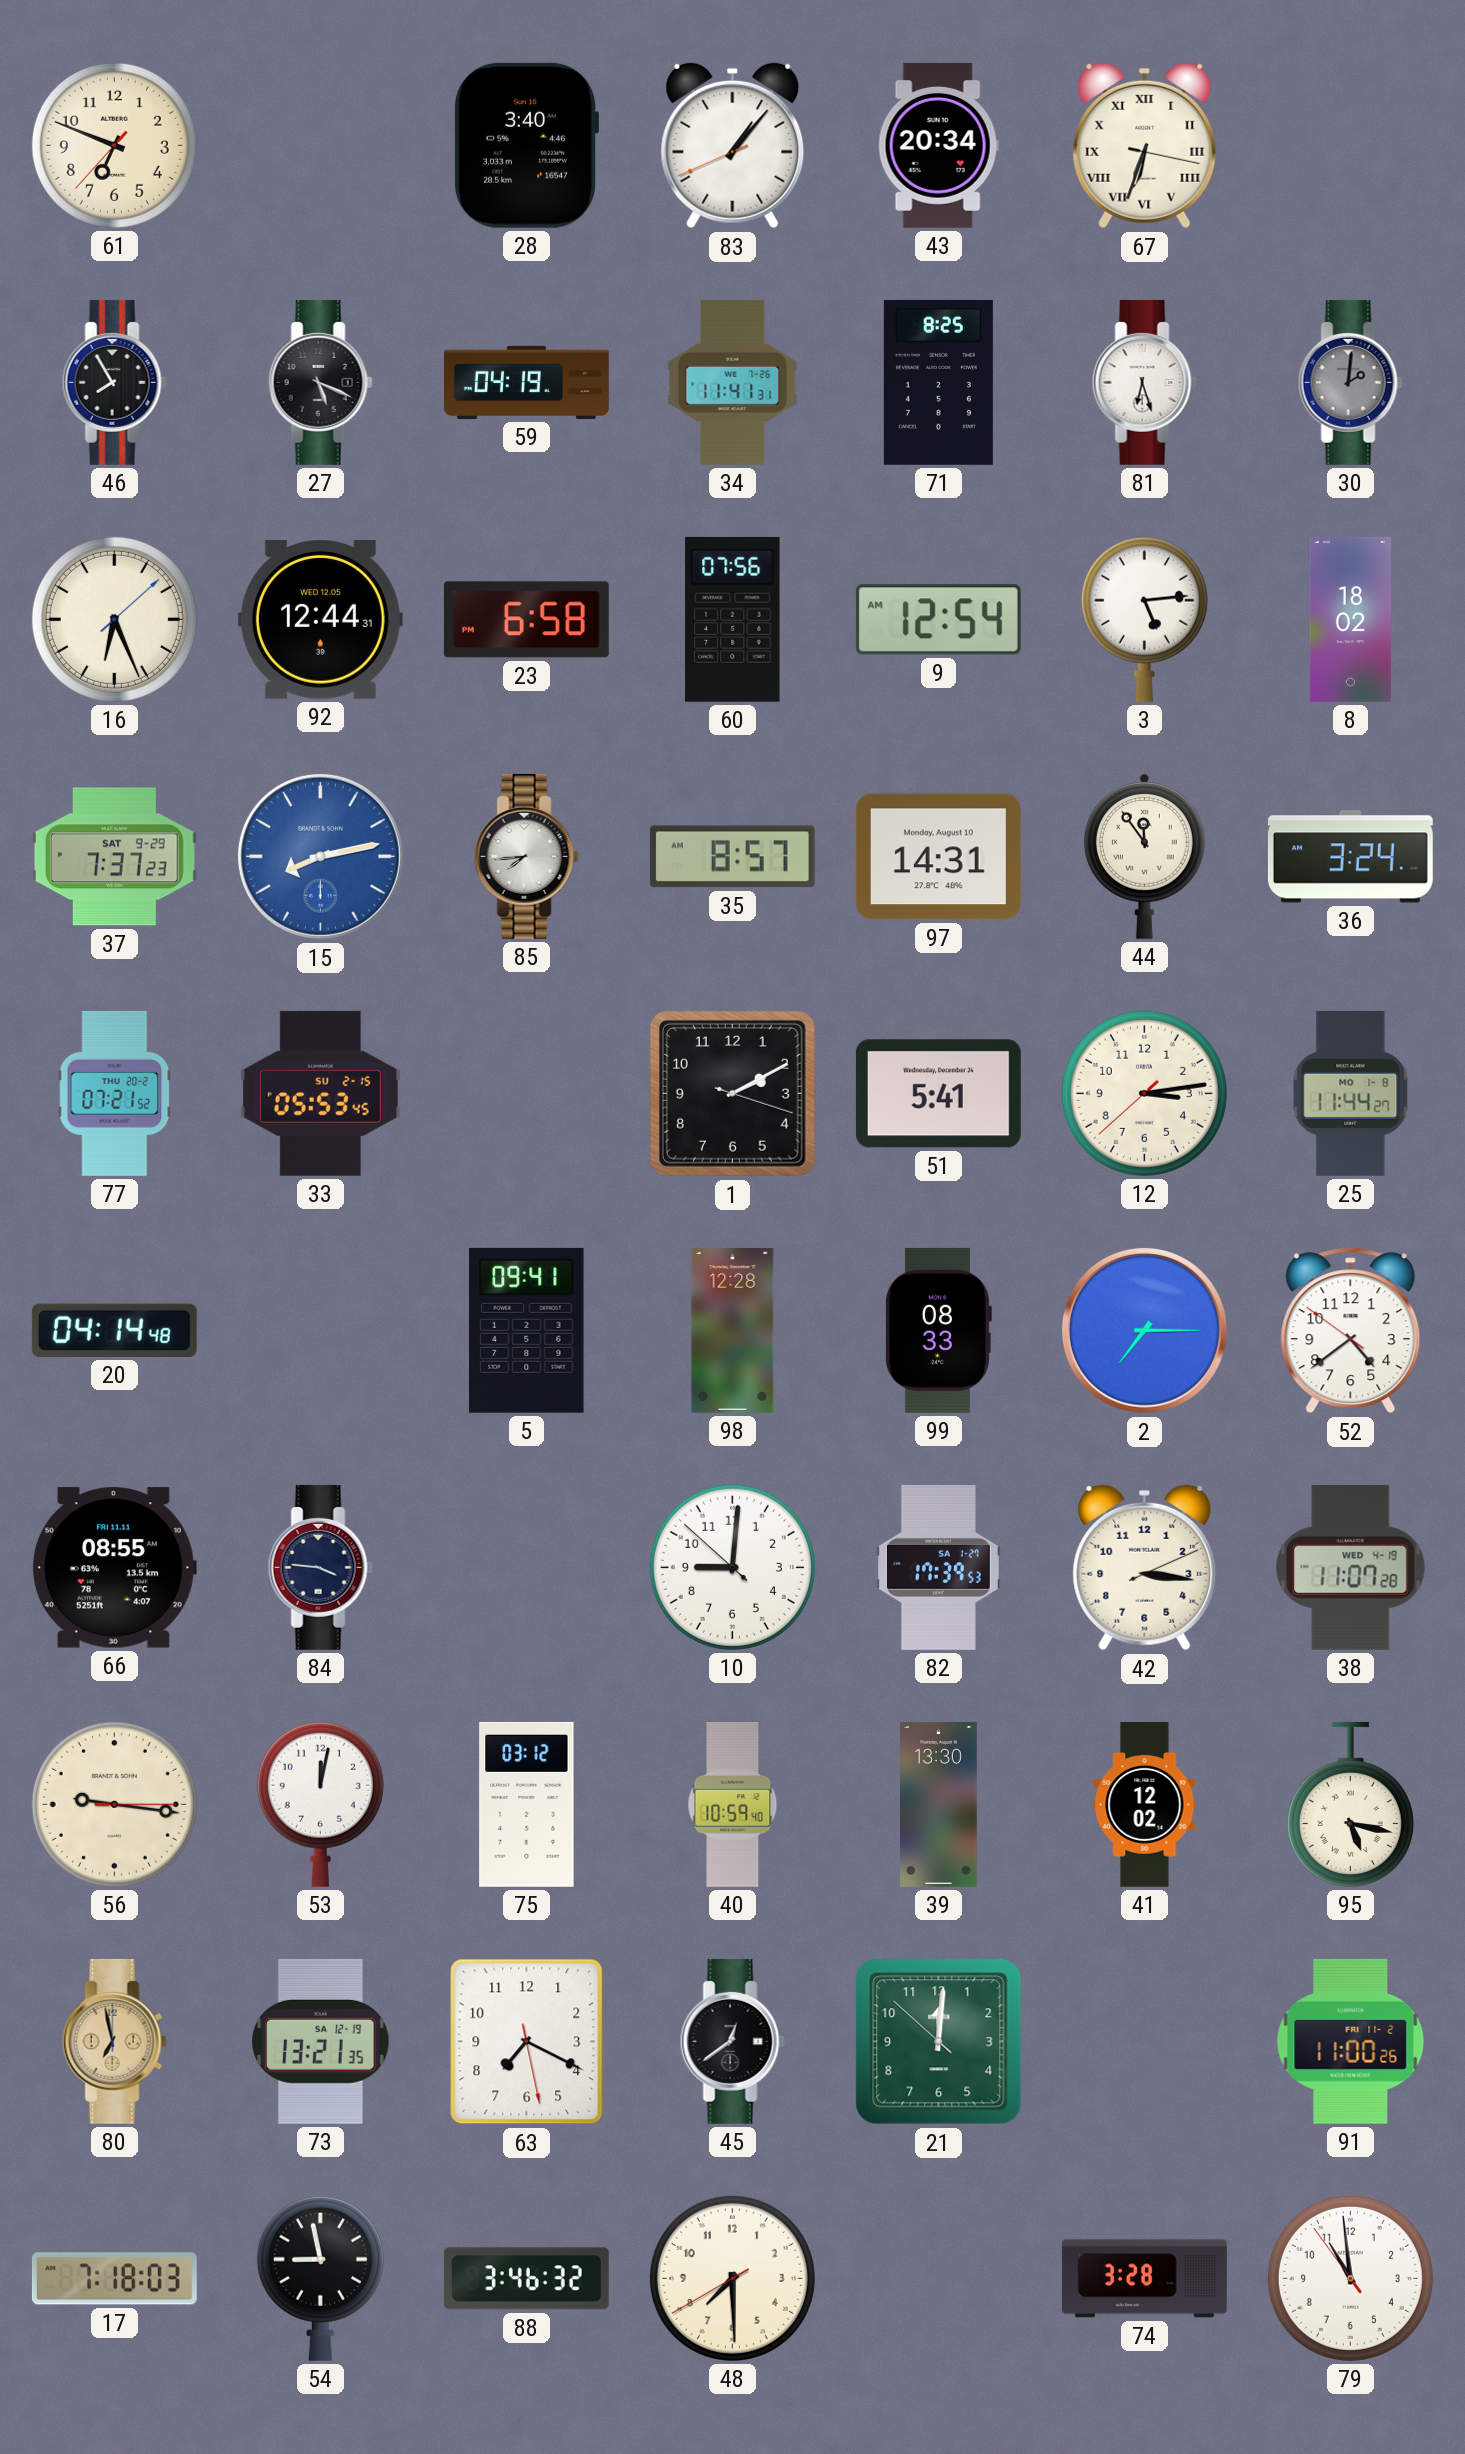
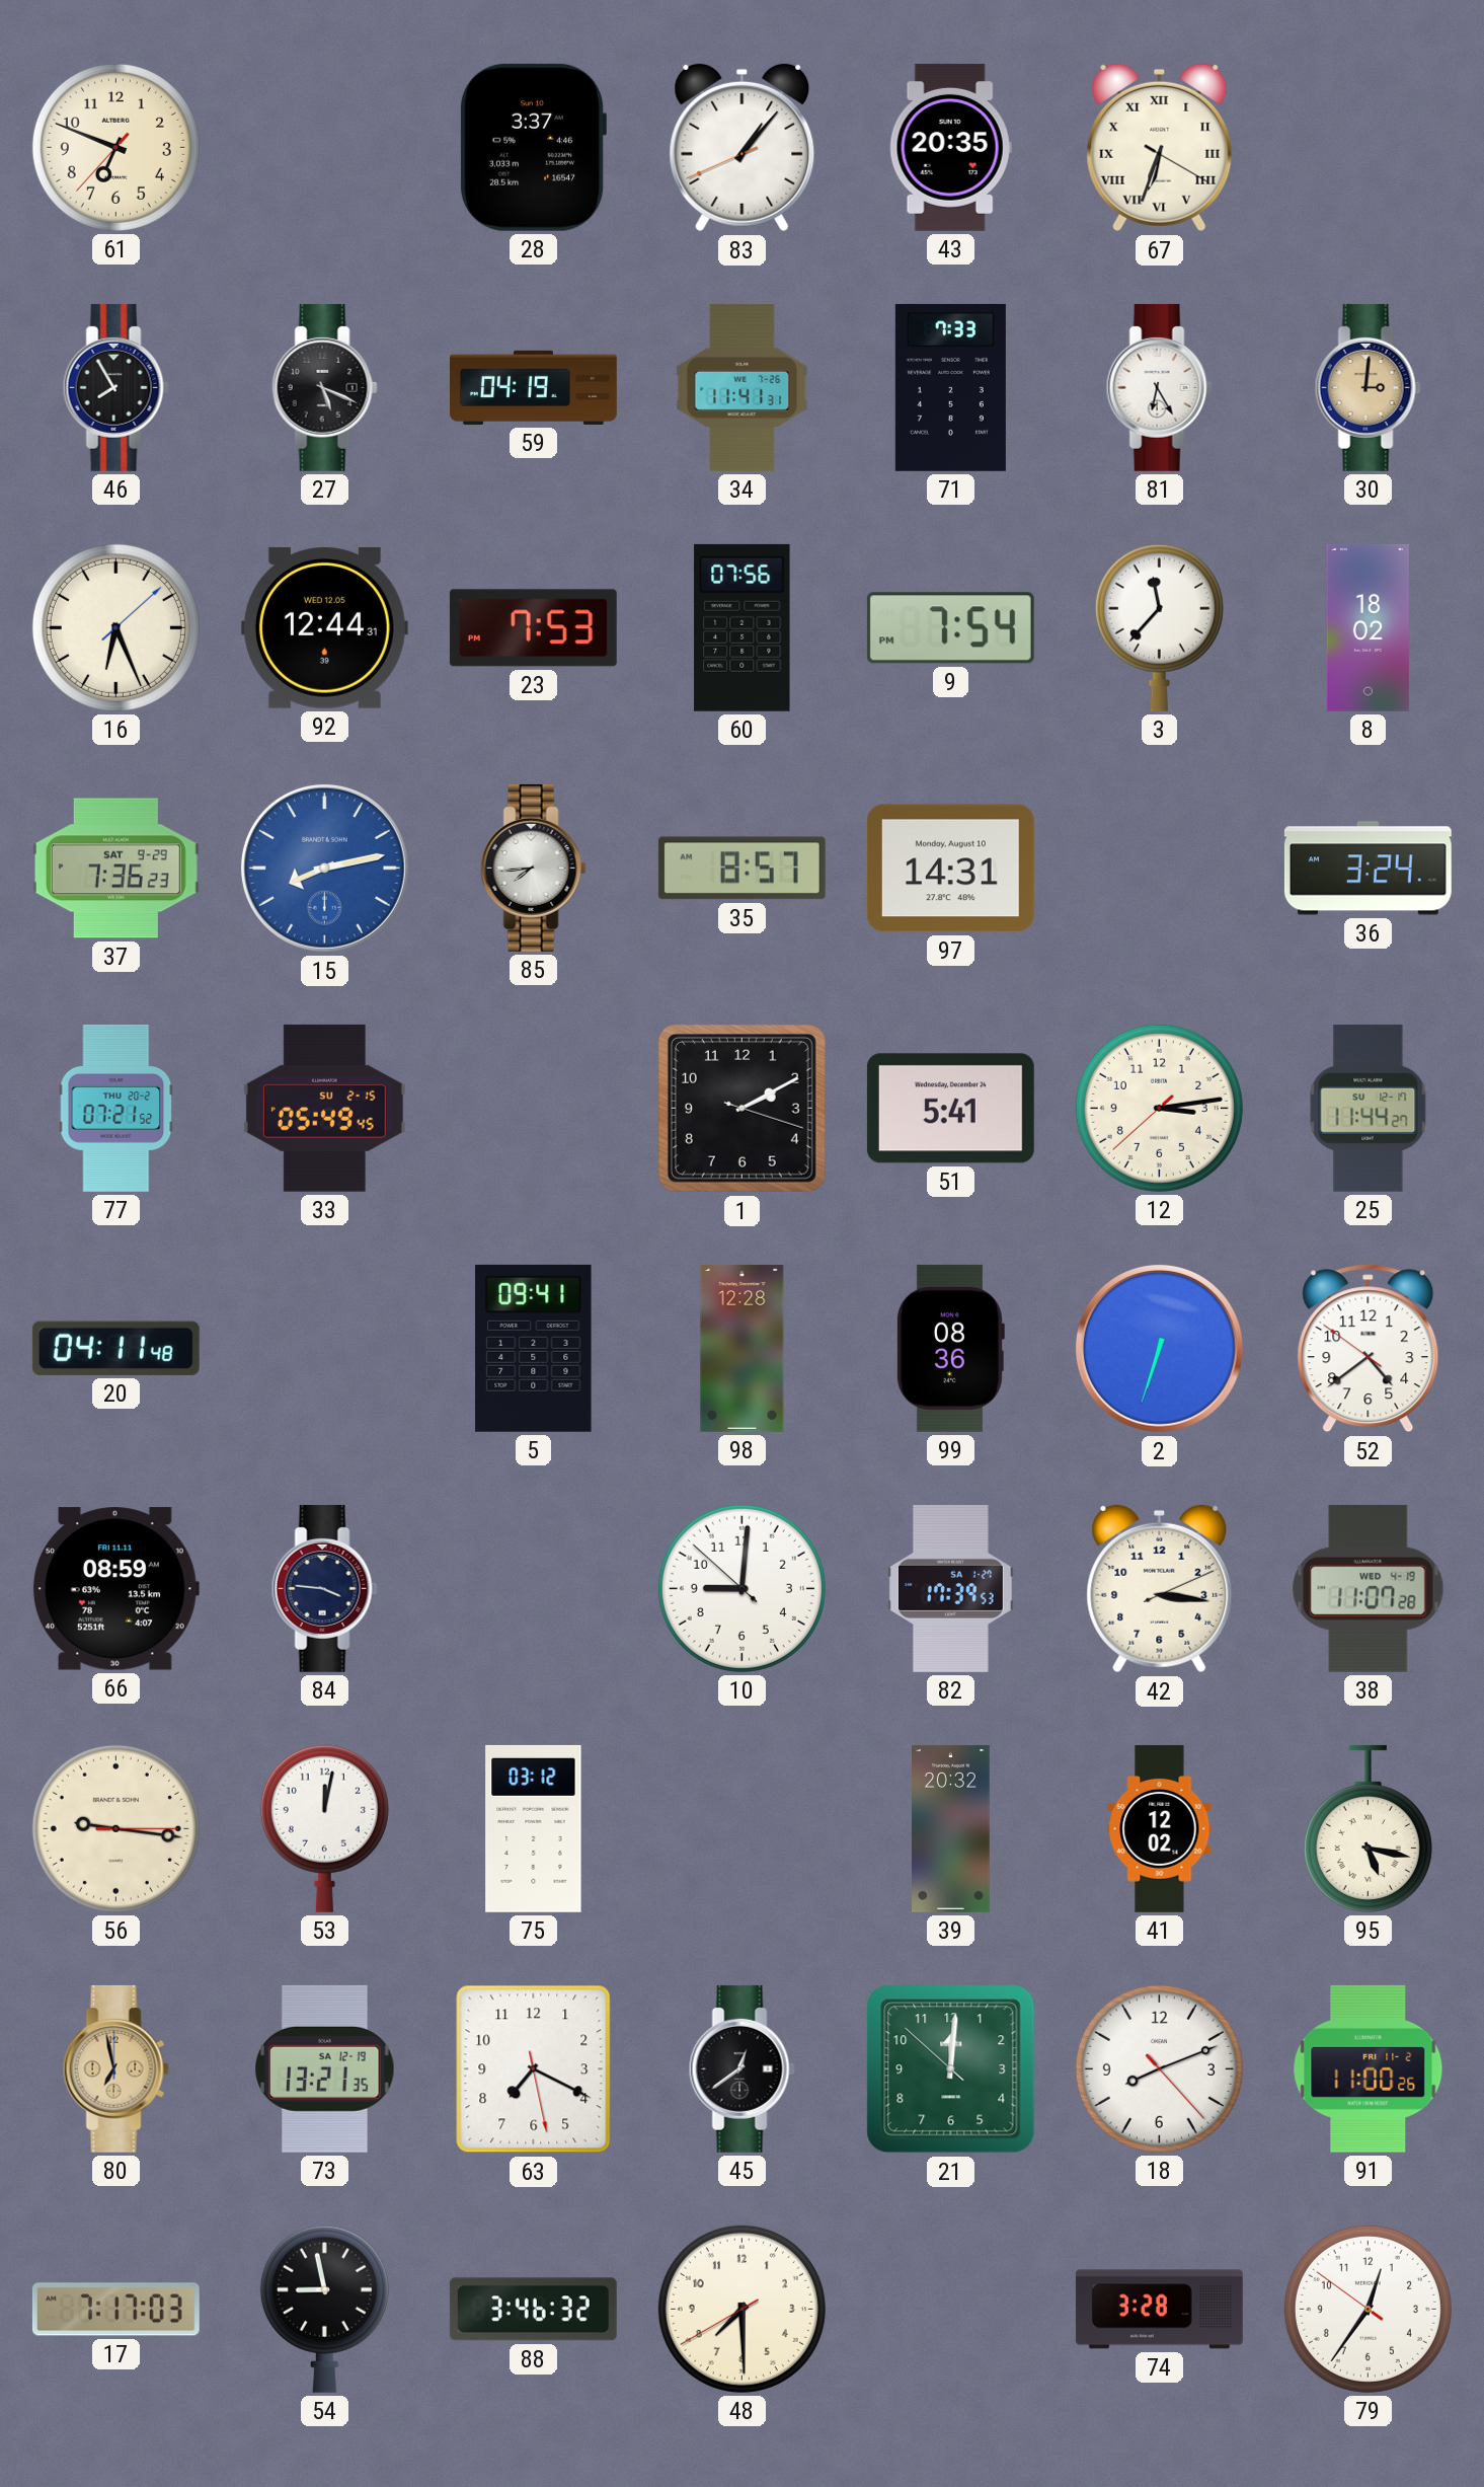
28: 3:40 -> 3:37
43: 20:34 -> 20:35
67: 6:33:17 -> 6:33:20
71: 8:25 -> 7:33
81: 6:27 -> 6:25
30: 2:01 -> 3:01
30 dial: grey -> champagne
23: 6:58 -> 7:53
9: 12:54 -> 7:54
3: 5:14 -> 11:37
37: 7:37 -> 7:36
44: 11:54 -> none
33: 05:53 -> 05:49
25 date: MO 1-8 -> SU 12-17
20: 04:14 -> 04:11
99: 08:33 -> 08:36
2: 7:15 -> 6:33
66: 08:55 -> 08:59
40: 10:59 -> none
39: 13:30 -> 20:32
18: none -> 8:11
17: 7:18 -> 7:17
79: 10:58 -> 12:35
